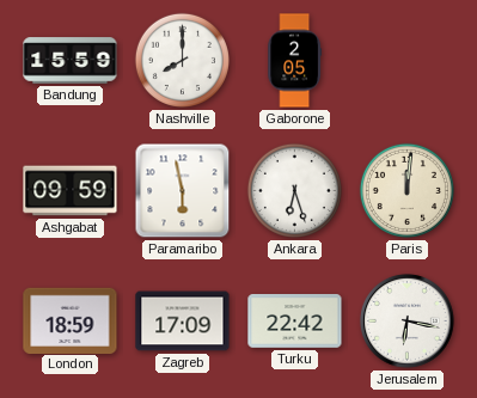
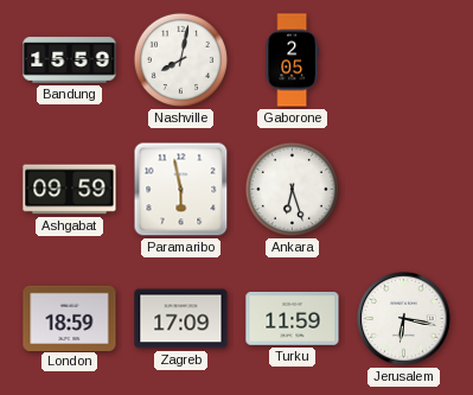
Nashville: 8:00 -> 8:02
Paris: 12:01 -> none
Turku: 22:42 -> 11:59
